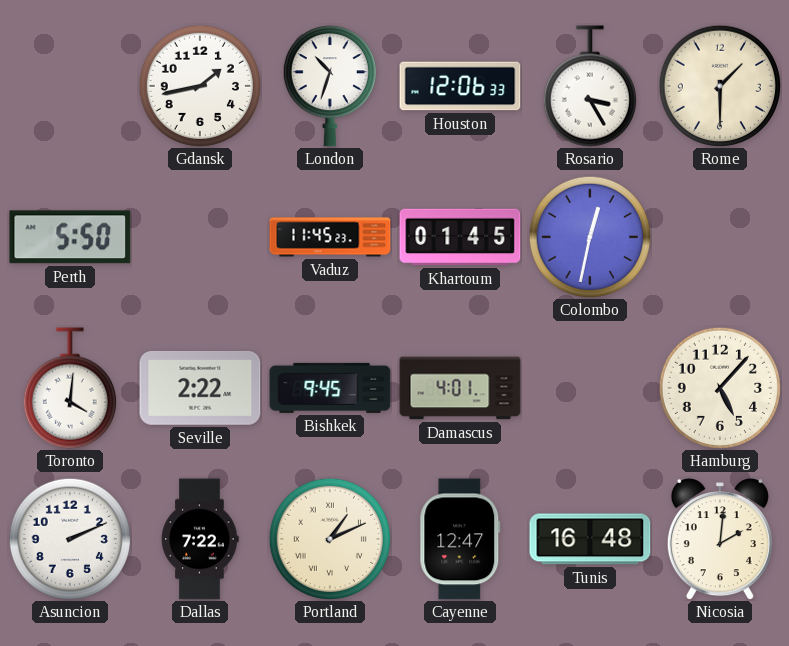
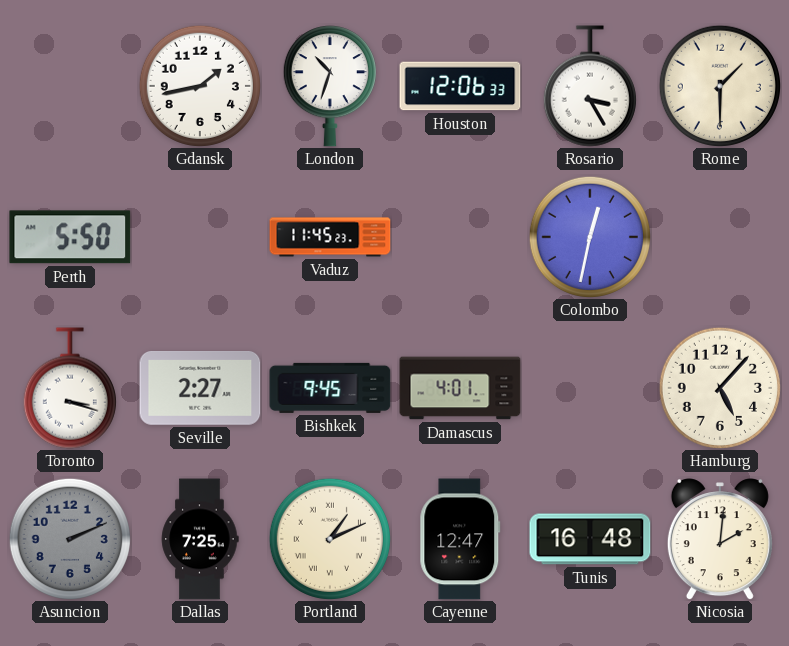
Khartoum: 01:45 -> none
Toronto: 4:01 -> 3:18
Seville: 2:22 -> 2:27
Asuncion dial: white -> grey
Dallas: 7:22 -> 7:25
